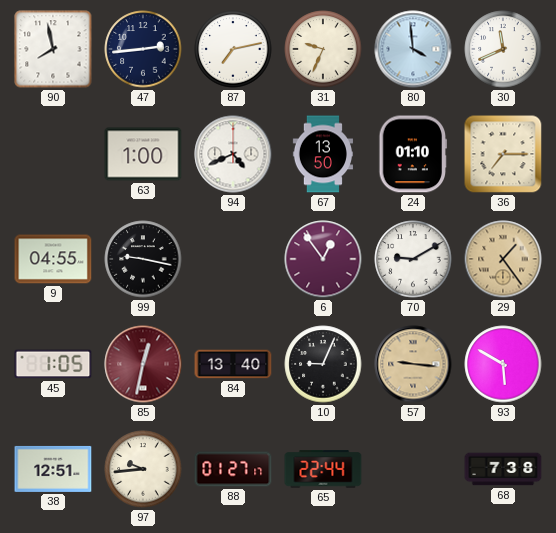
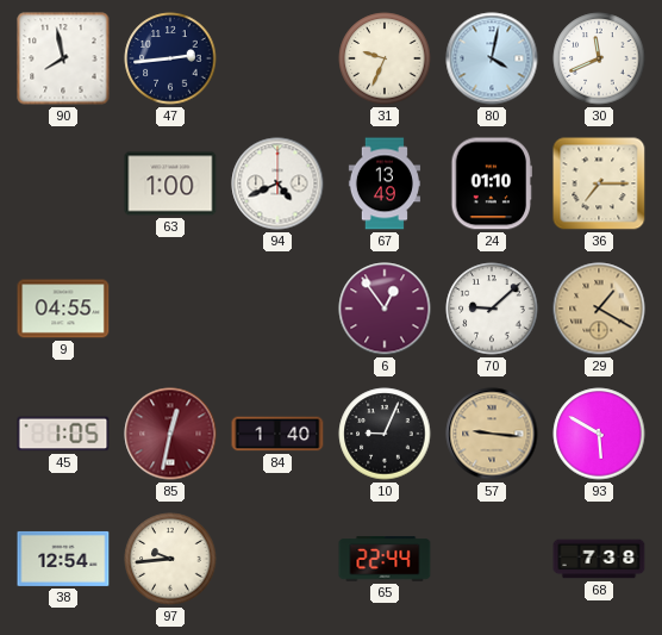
87: 7:13 -> none
80: 3:59 -> 4:02
67: 13:50 -> 13:49
99: 9:17 -> none
70: 9:10 -> 9:08
29: 1:24 -> 1:20
84: 13:40 -> 1:40
38: 12:51 -> 12:54
88: 01:27 -> none
